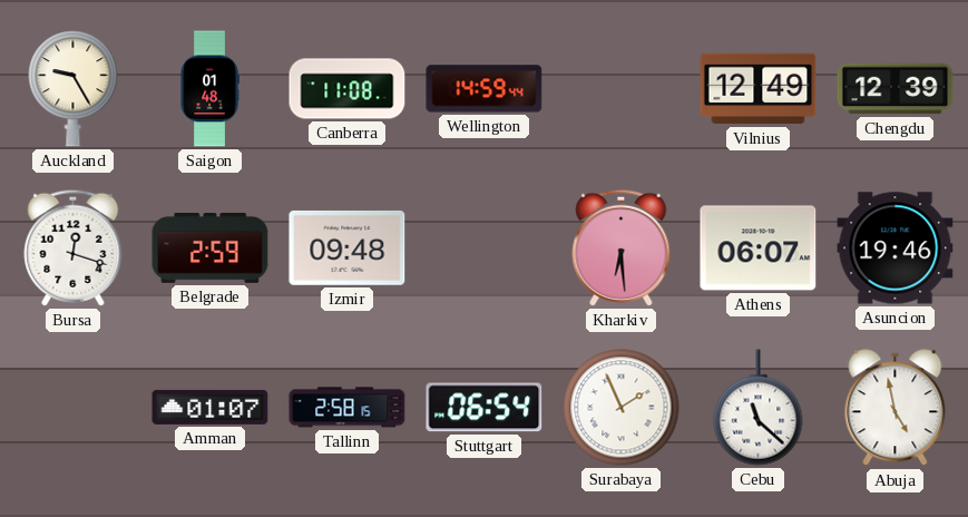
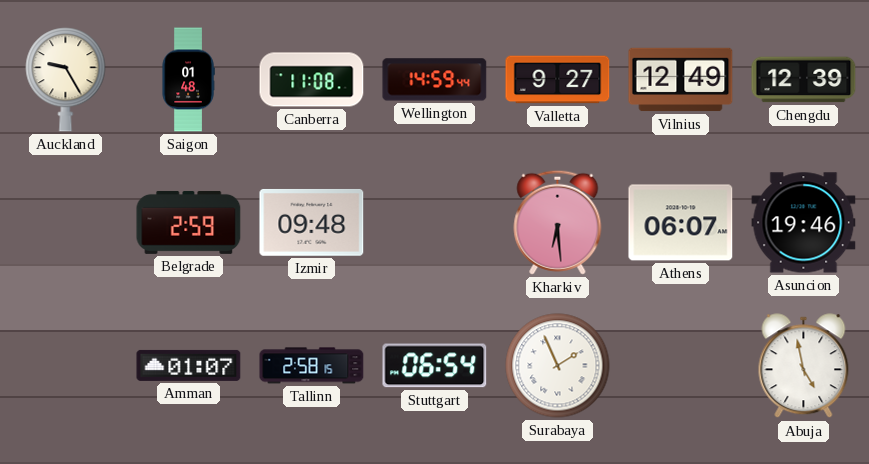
Valletta: none -> 9:27
Bursa: 12:18 -> none
Cebu: 11:22 -> none
